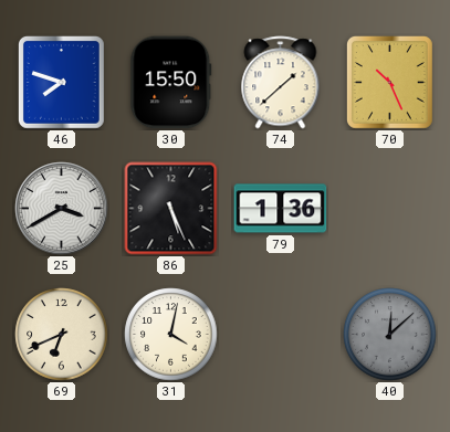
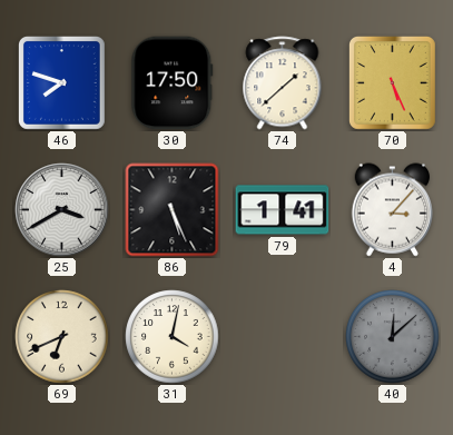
30: 15:50 -> 17:50
70: 10:26 -> 5:26
79: 1:36 -> 1:41
4: none -> 3:07
